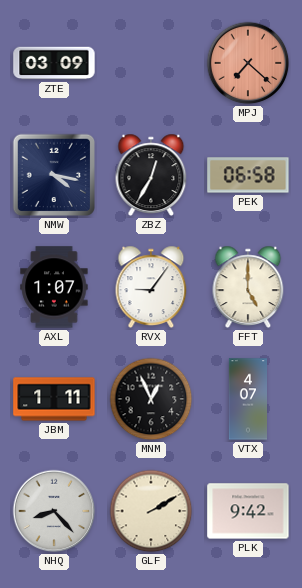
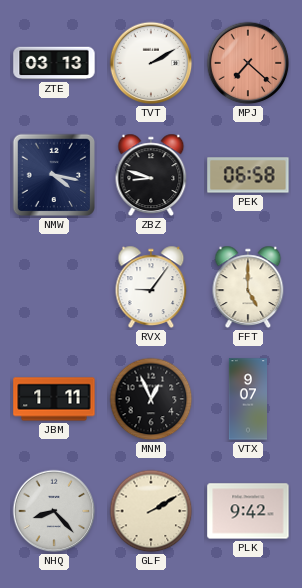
ZTE: 03:09 -> 03:13
TVT: none -> 2:10
ZBZ: 12:35 -> 8:48
AXL: 1:07 -> none
VTX: 4:07 -> 9:07
